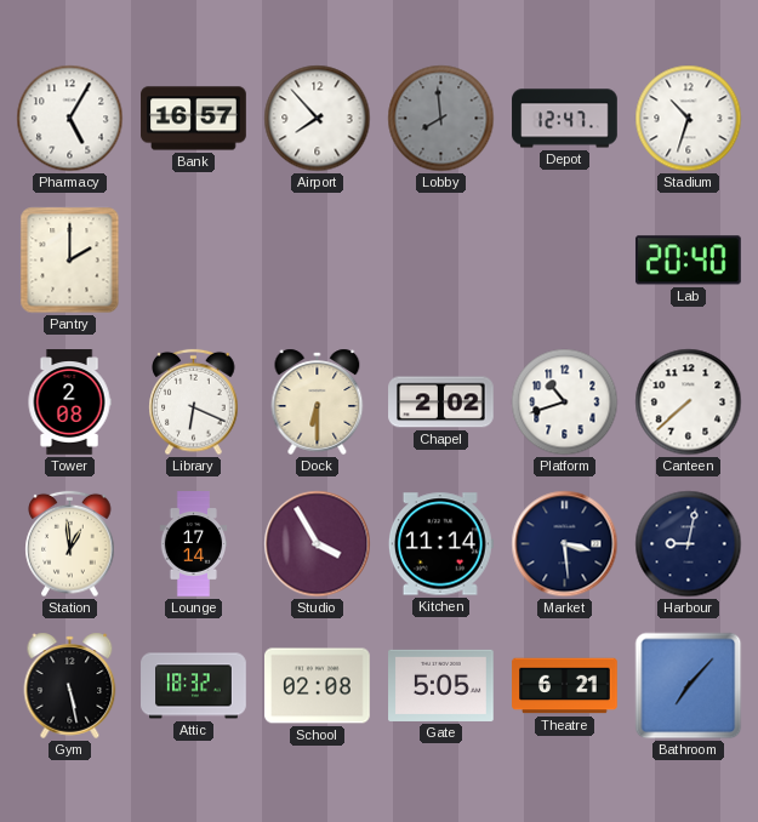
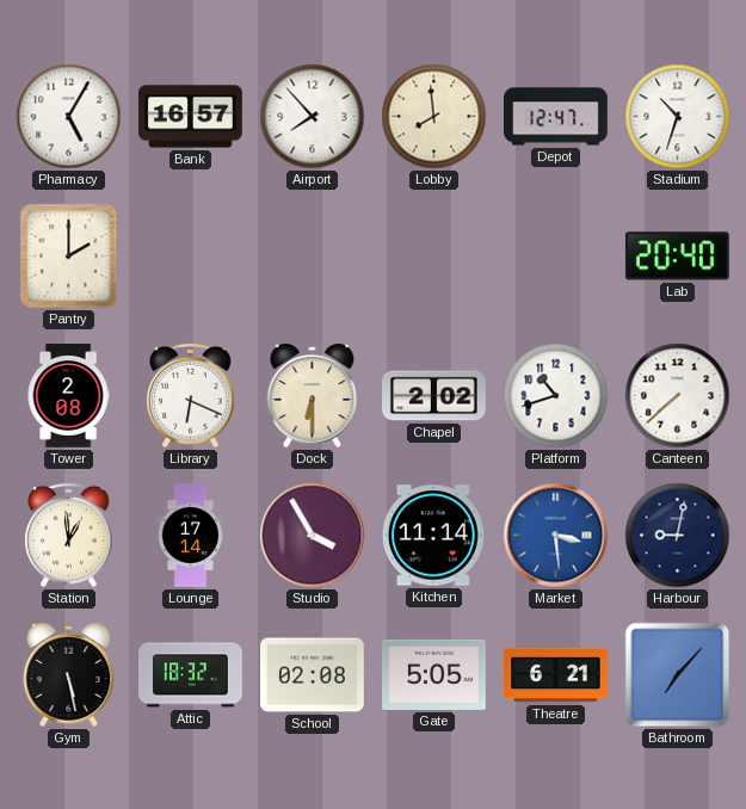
Lobby dial: grey -> cream
Market dial: navy -> blue
